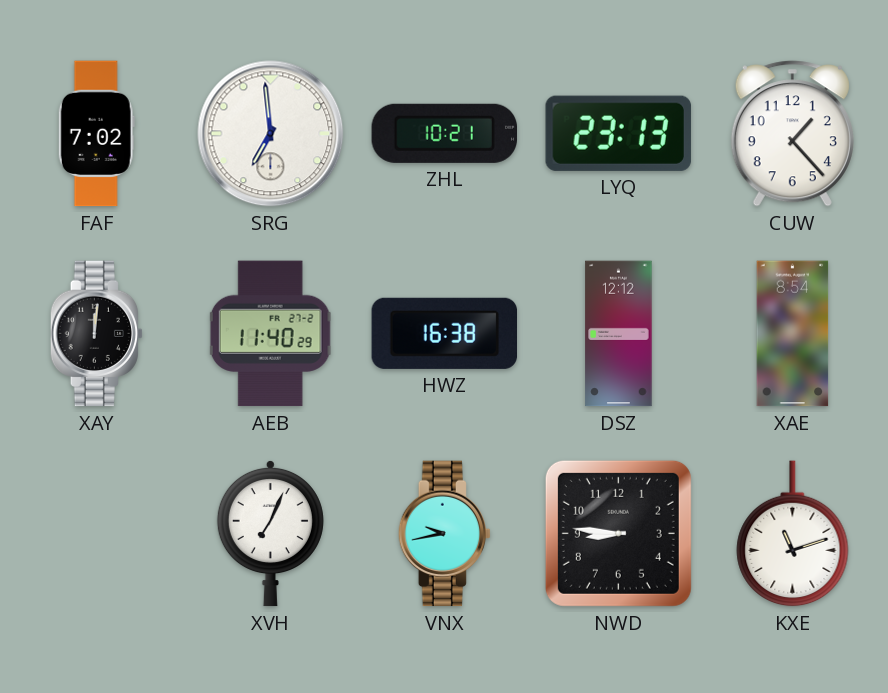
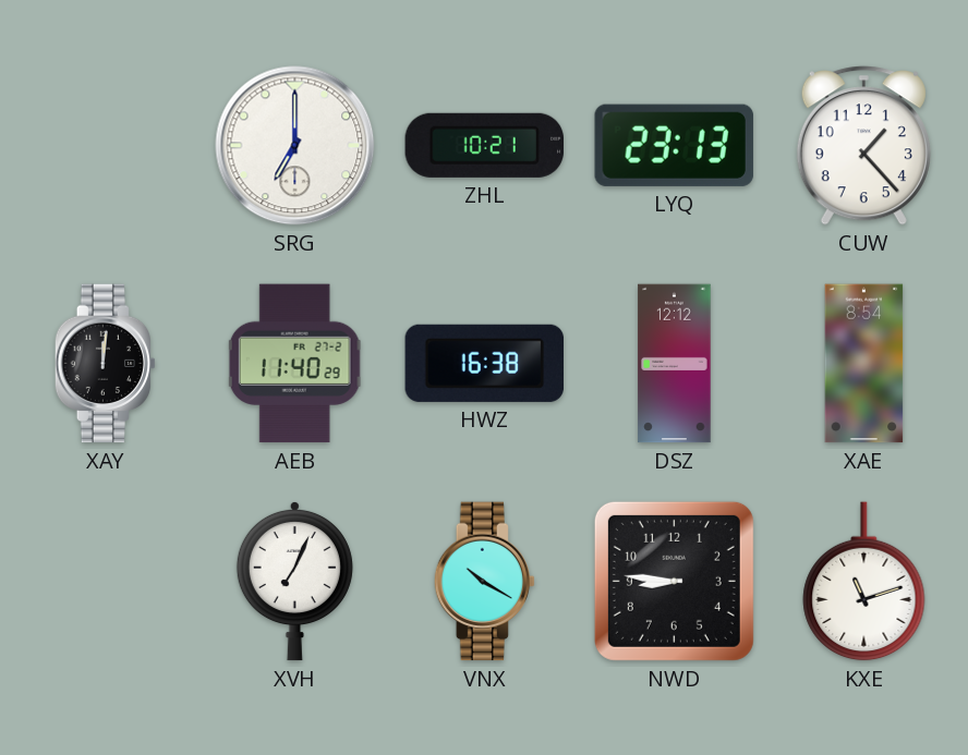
FAF: 7:02 -> none
SRG: 6:59 -> 7:00
VNX: 9:43 -> 10:20
